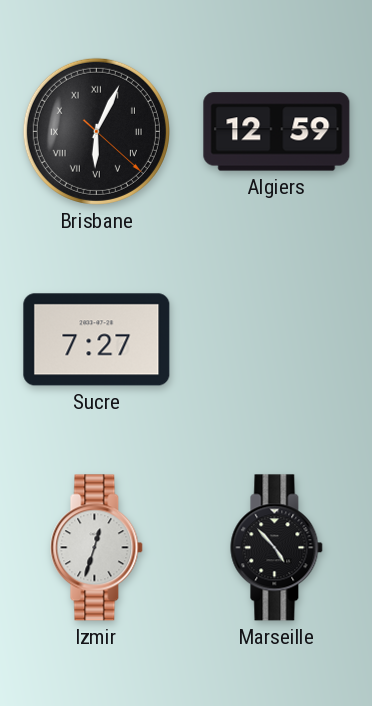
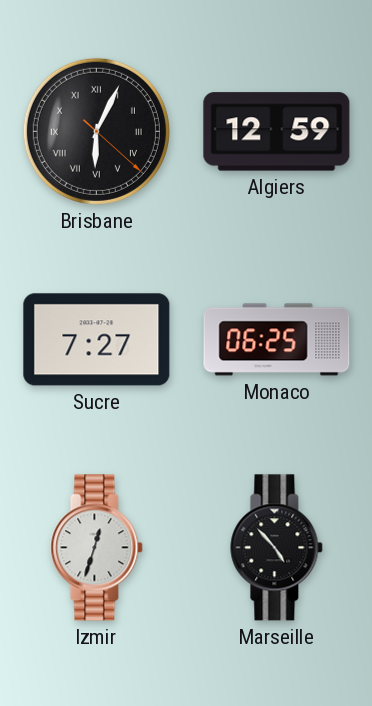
Monaco: none -> 06:25
